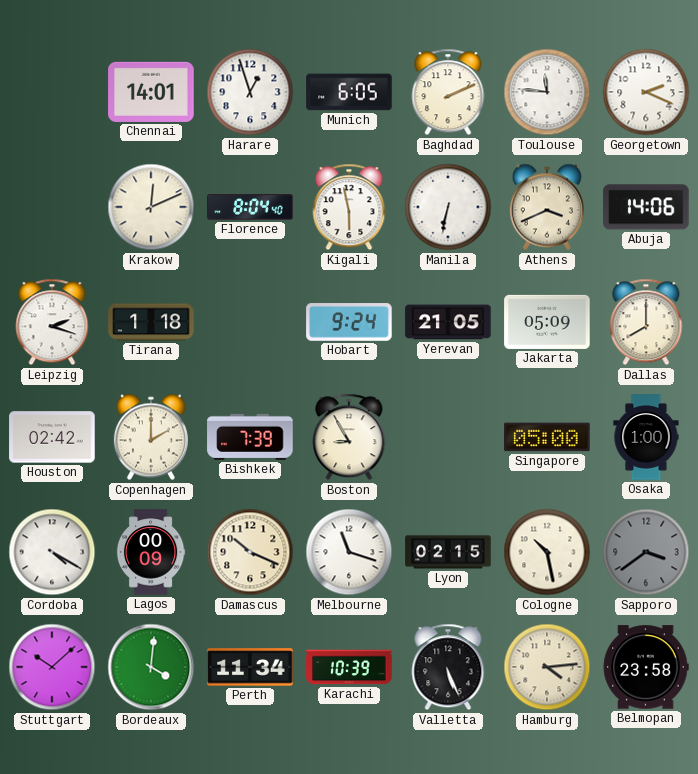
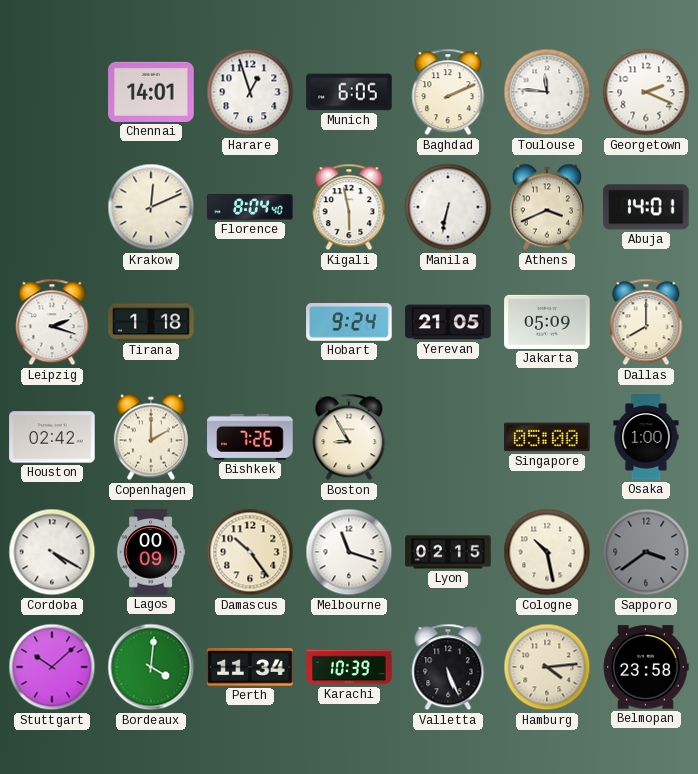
Abuja: 14:06 -> 14:01
Bishkek: 7:39 -> 7:26
Damascus: 10:19 -> 10:24
